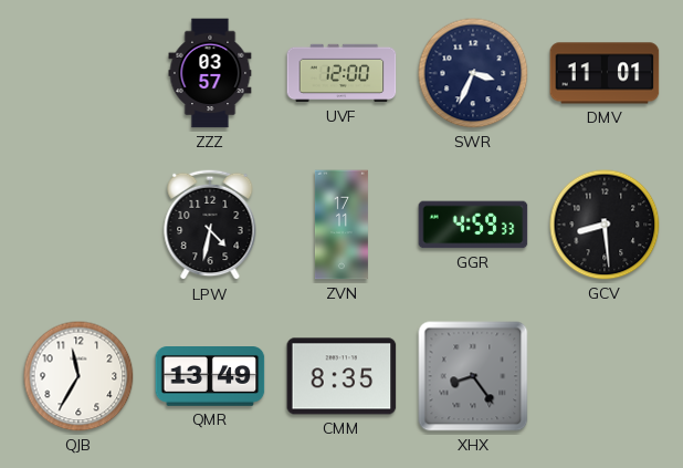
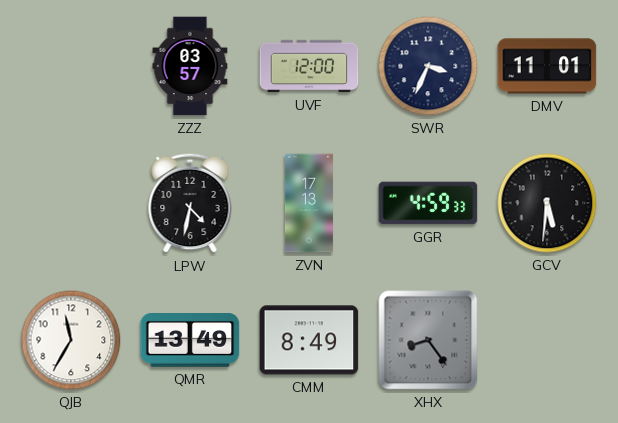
ZVN: 17:11 -> 17:13
GCV: 8:29 -> 5:31
CMM: 8:35 -> 8:49
